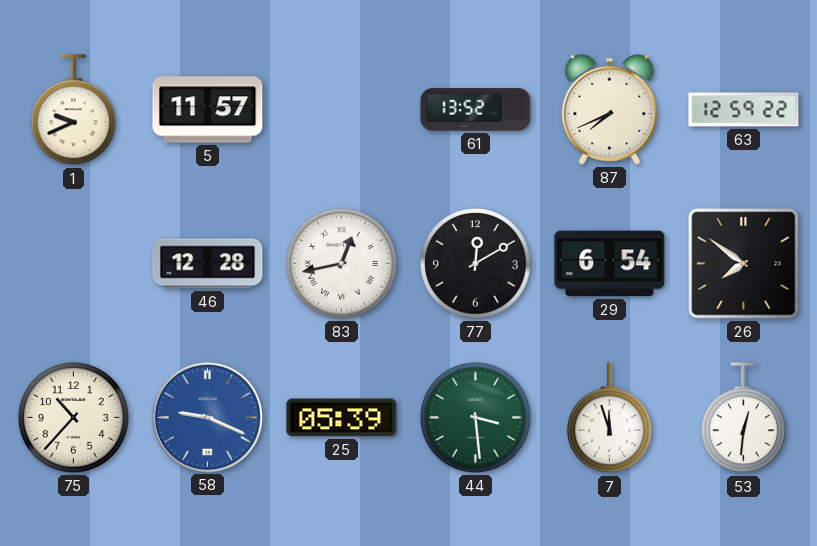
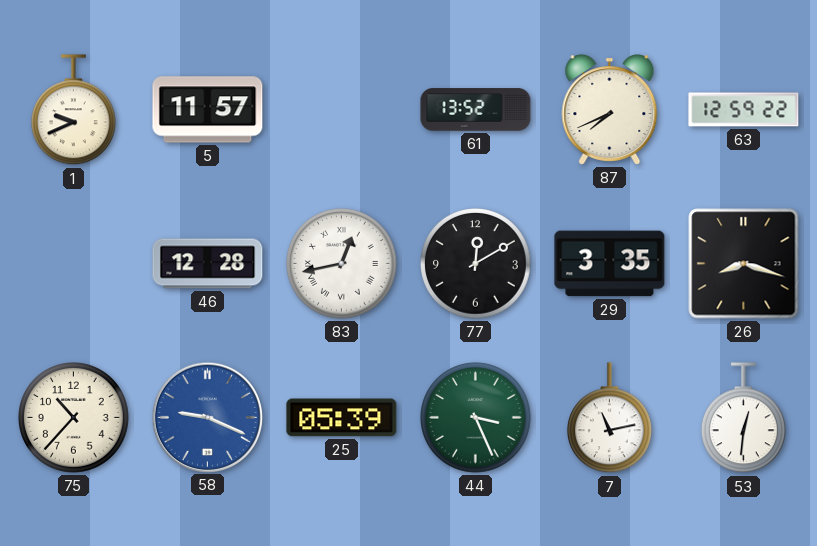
29: 6:54 -> 3:35
26: 7:51 -> 8:18
44: 3:29 -> 3:26
7: 11:57 -> 11:13
